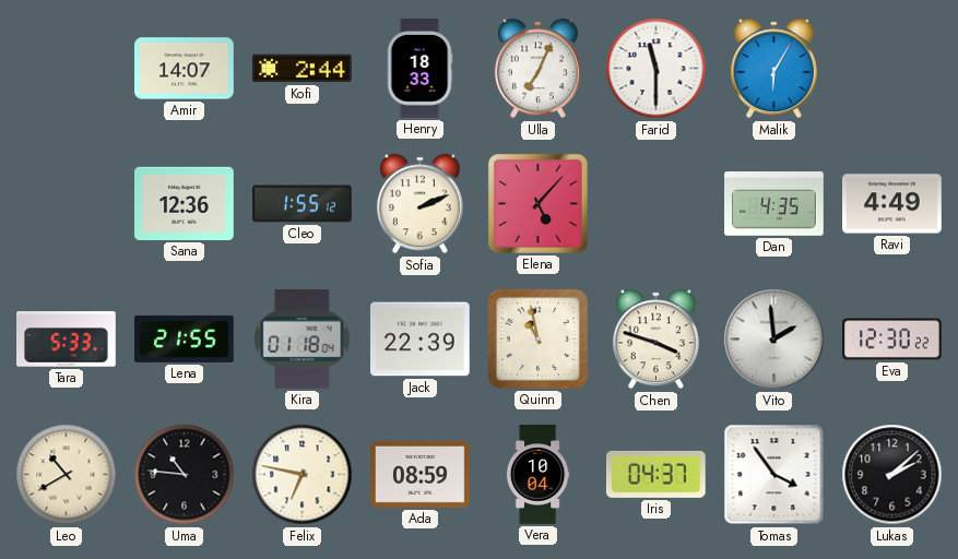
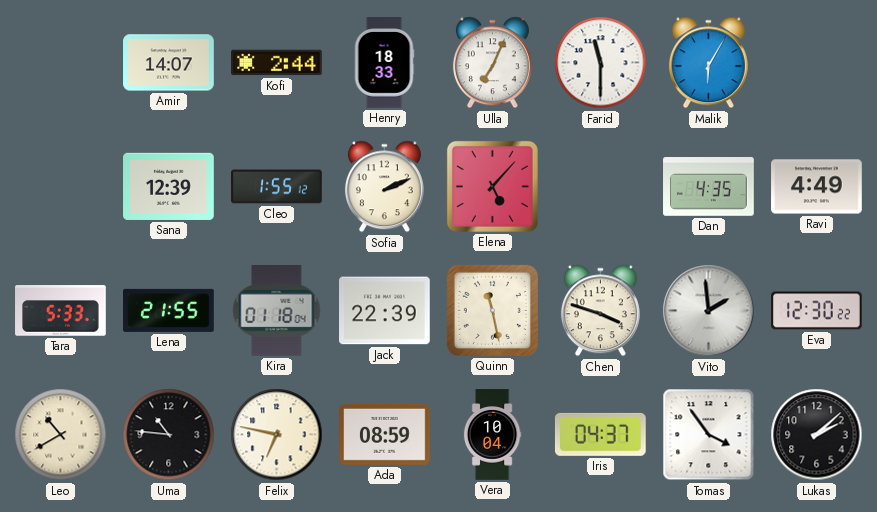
Sana: 12:36 -> 12:39
Quinn: 10:58 -> 11:28
